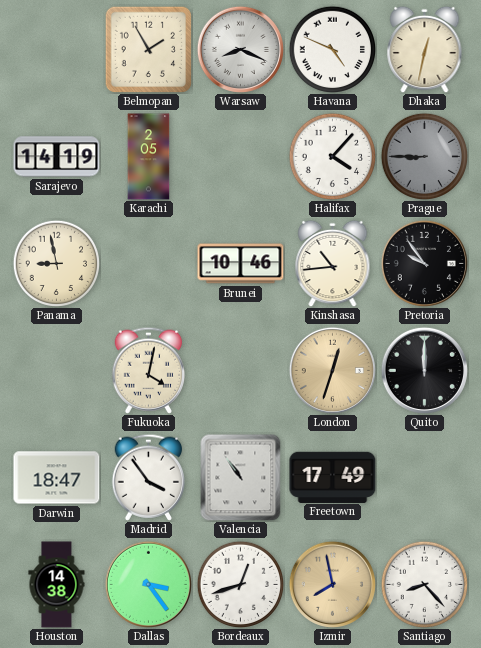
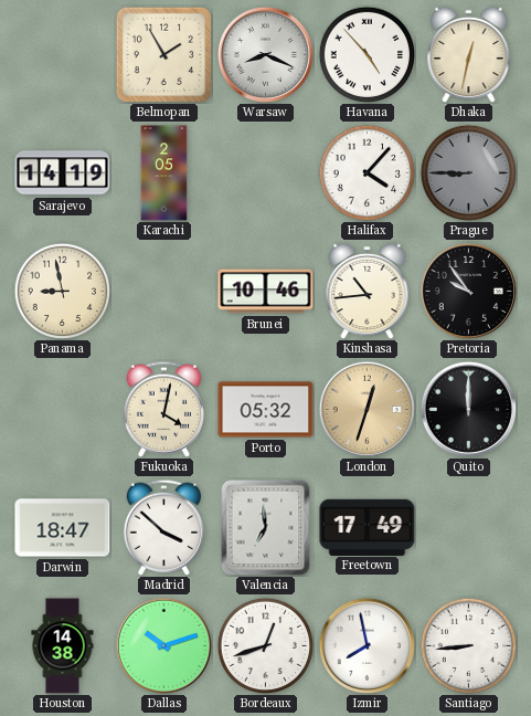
Havana: 4:49 -> 4:53
Porto: none -> 05:32
Madrid: 3:54 -> 3:52
Valencia: 10:54 -> 6:59
Dallas: 3:24 -> 10:12
Izmir dial: champagne -> white
Santiago: 8:23 -> 8:44
